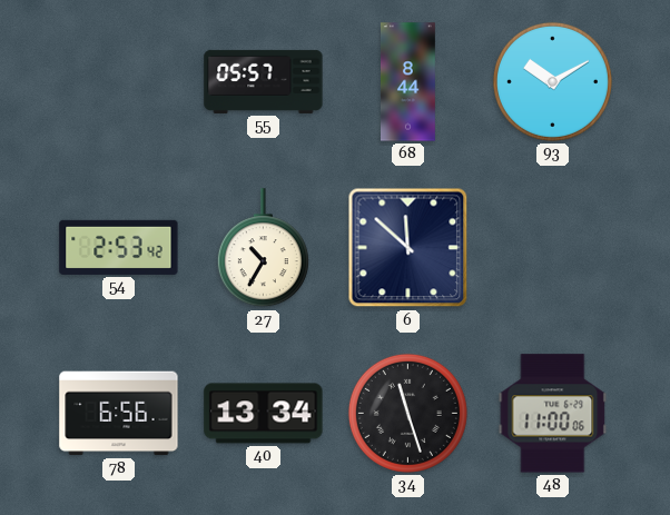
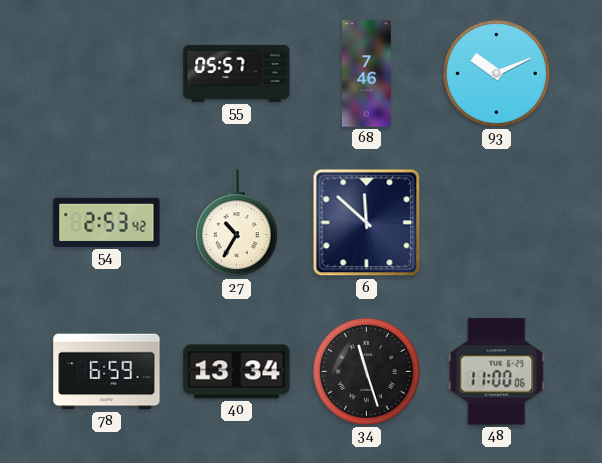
68: 8:44 -> 7:46
93: 10:10 -> 10:11
78: 6:56 -> 6:59
